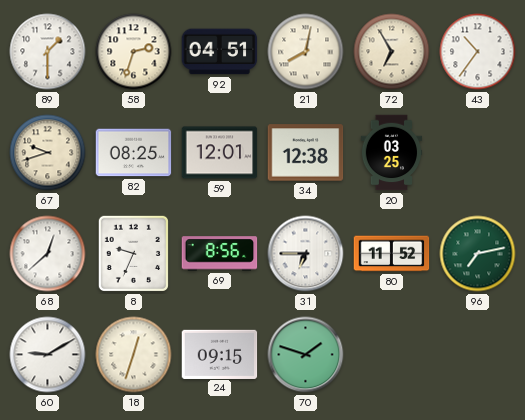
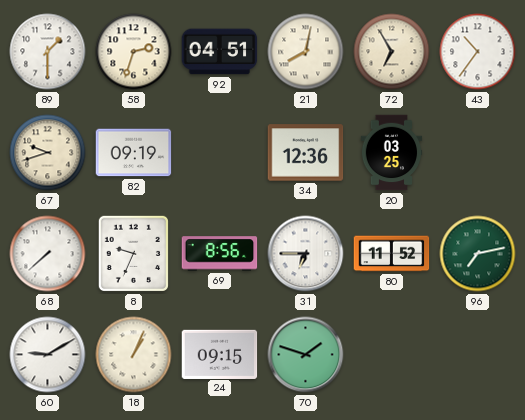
82: 08:25 -> 09:19
59: 12:01 -> none
34: 12:38 -> 12:36
68: 12:38 -> 7:38
18: 12:33 -> 1:04
